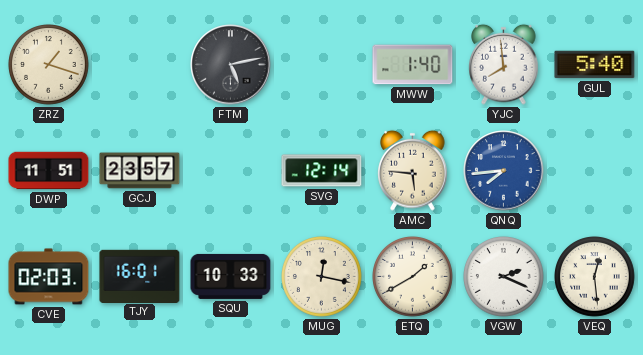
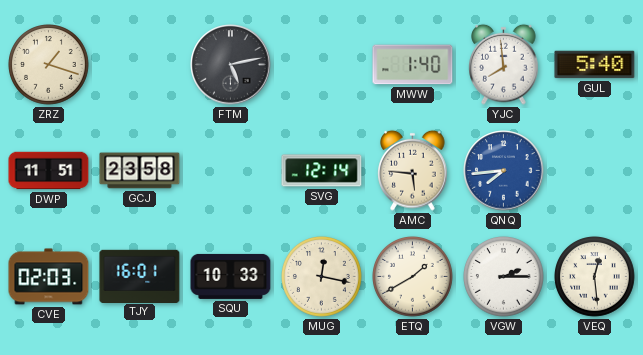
GCJ: 23:57 -> 23:58
VGW: 2:19 -> 2:15
